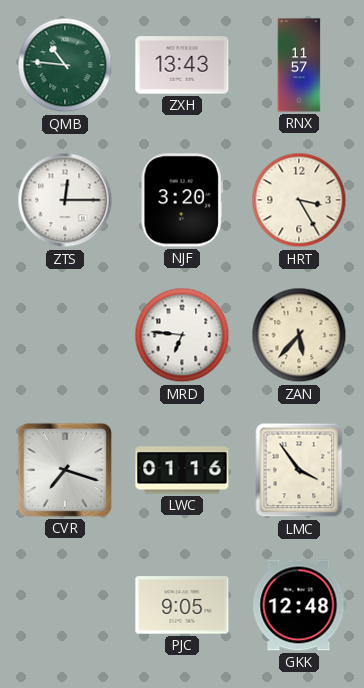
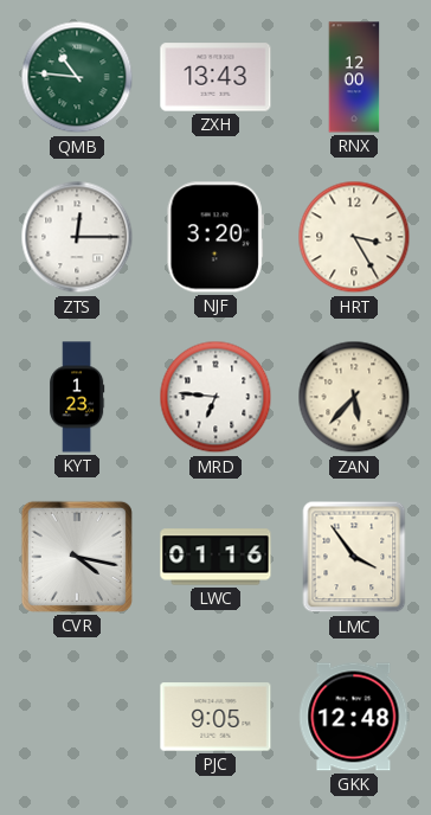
RNX: 11:57 -> 12:00
KYT: none -> 1:23
CVR: 7:18 -> 4:17
